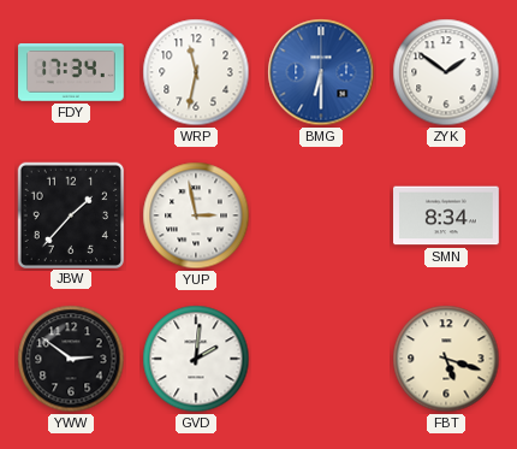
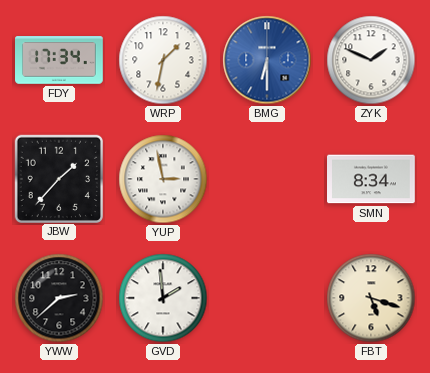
WRP: 11:32 -> 1:32
ZYK: 1:51 -> 1:49
YWW: 2:51 -> 2:38
GVD: 2:01 -> 1:59
